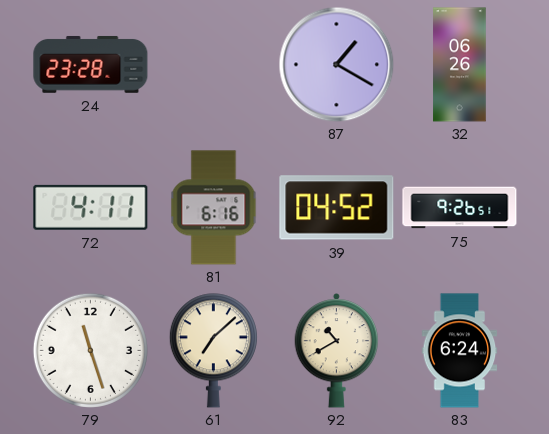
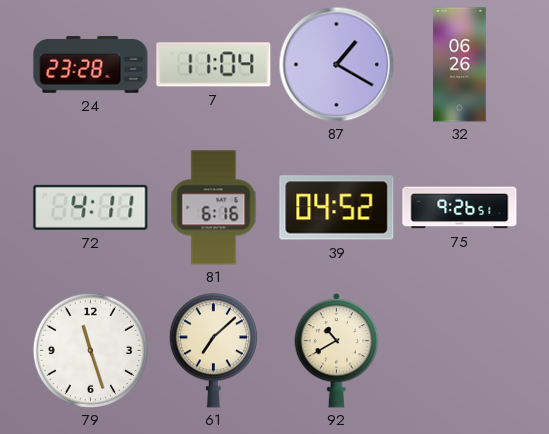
7: none -> 11:04
83: 6:24 -> none
